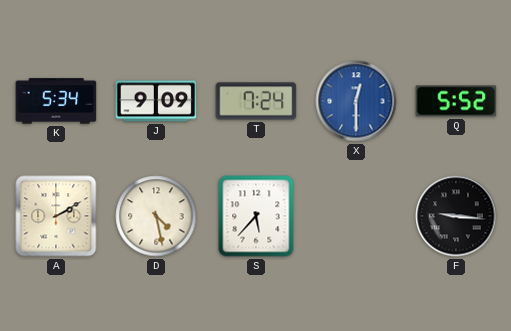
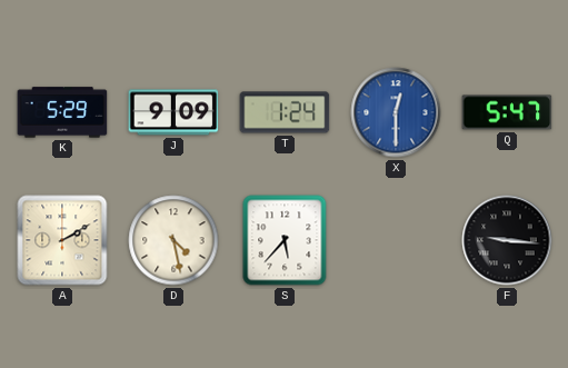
K: 5:34 -> 5:29
T: 7:24 -> 1:24
Q: 5:52 -> 5:47
